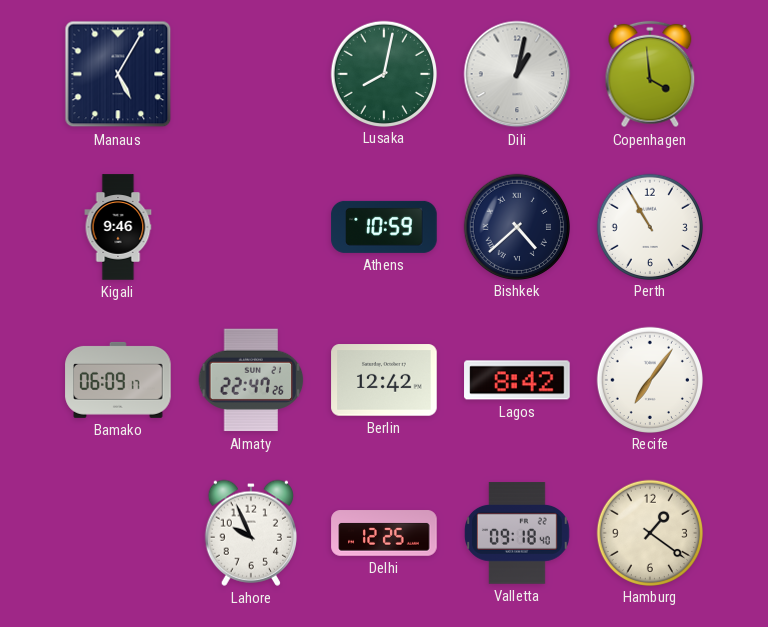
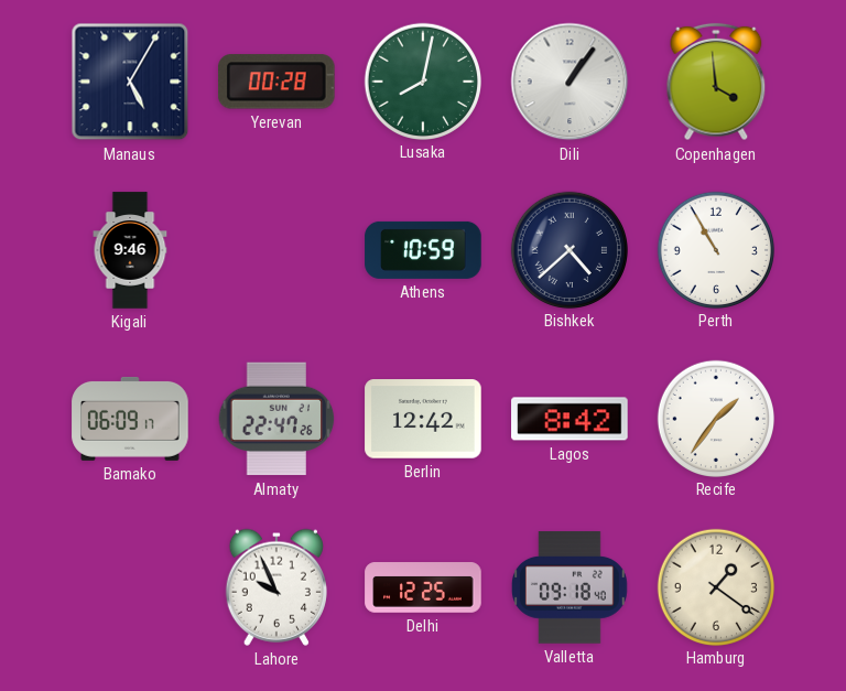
Yerevan: none -> 00:28
Dili: 1:02 -> 1:06
Recife: 7:06 -> 1:36
